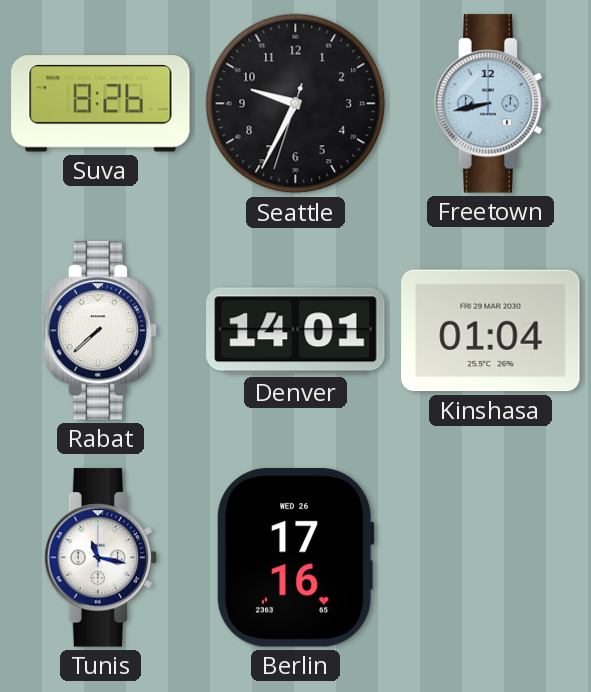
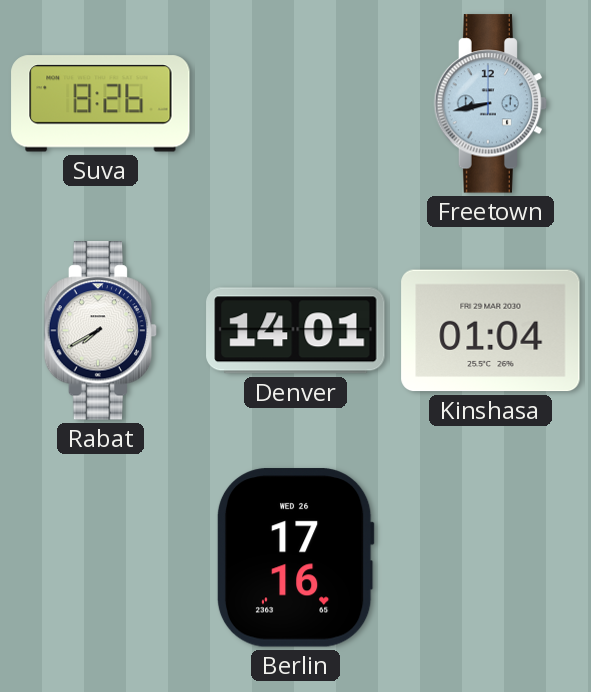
Seattle: 9:34 -> none
Rabat: 7:38 -> 7:40
Tunis: 11:17 -> none
